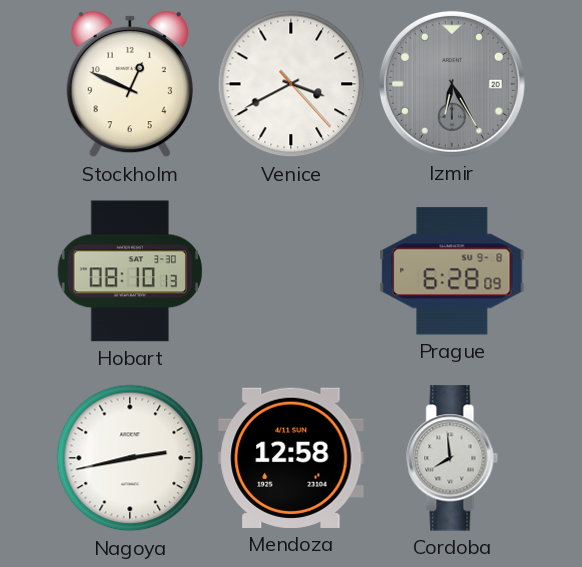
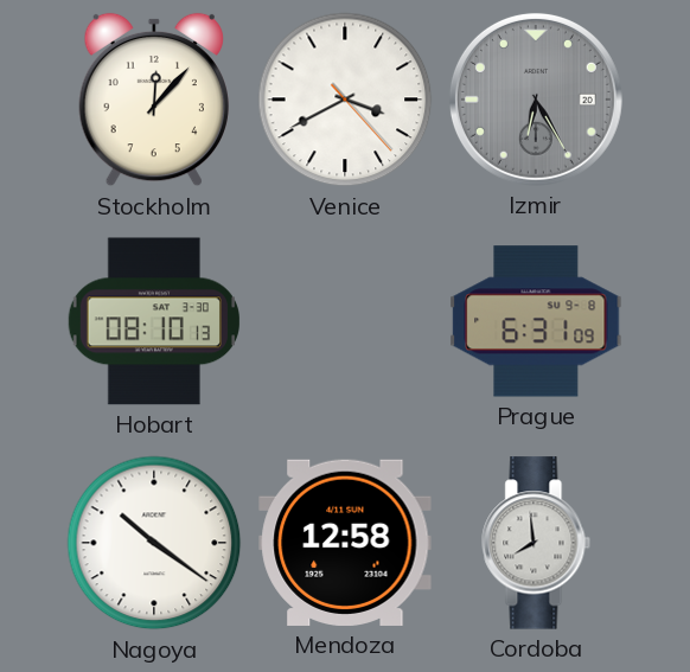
Stockholm: 12:49 -> 12:07
Prague: 6:28 -> 6:31
Nagoya: 2:43 -> 10:21
